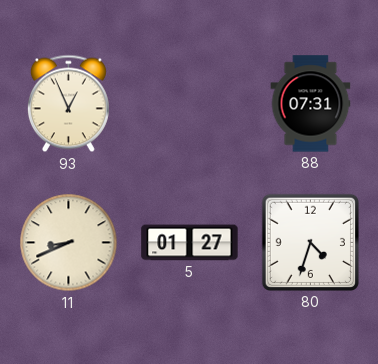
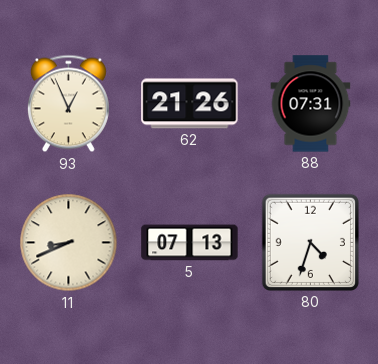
62: none -> 21:26
5: 01:27 -> 07:13
